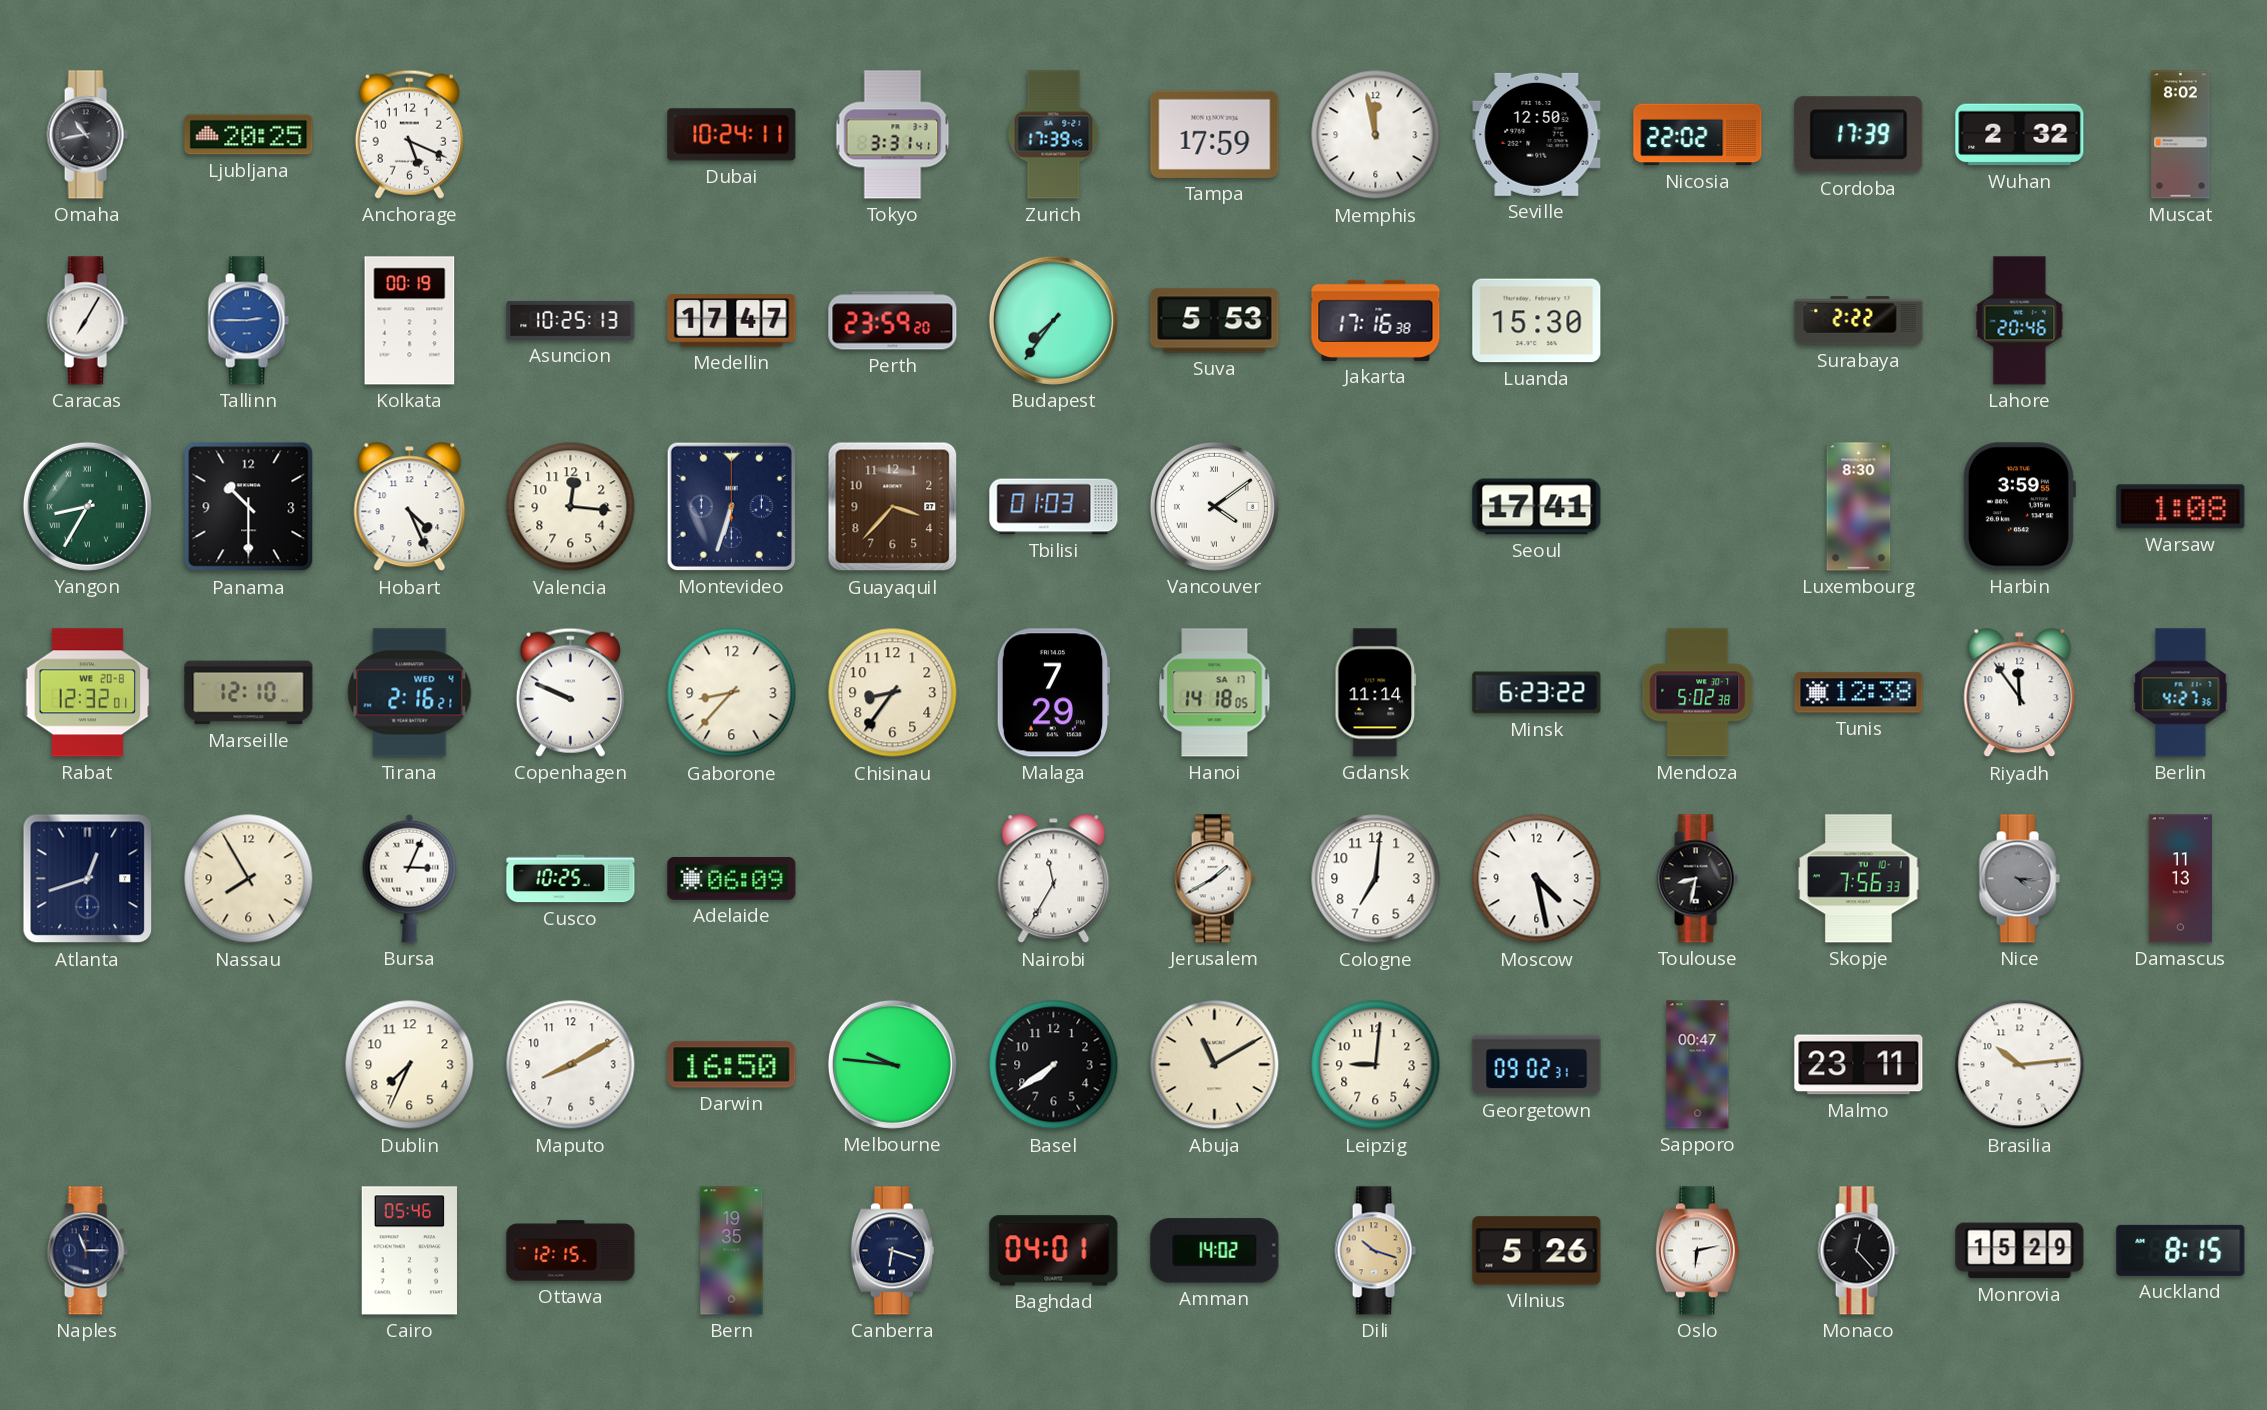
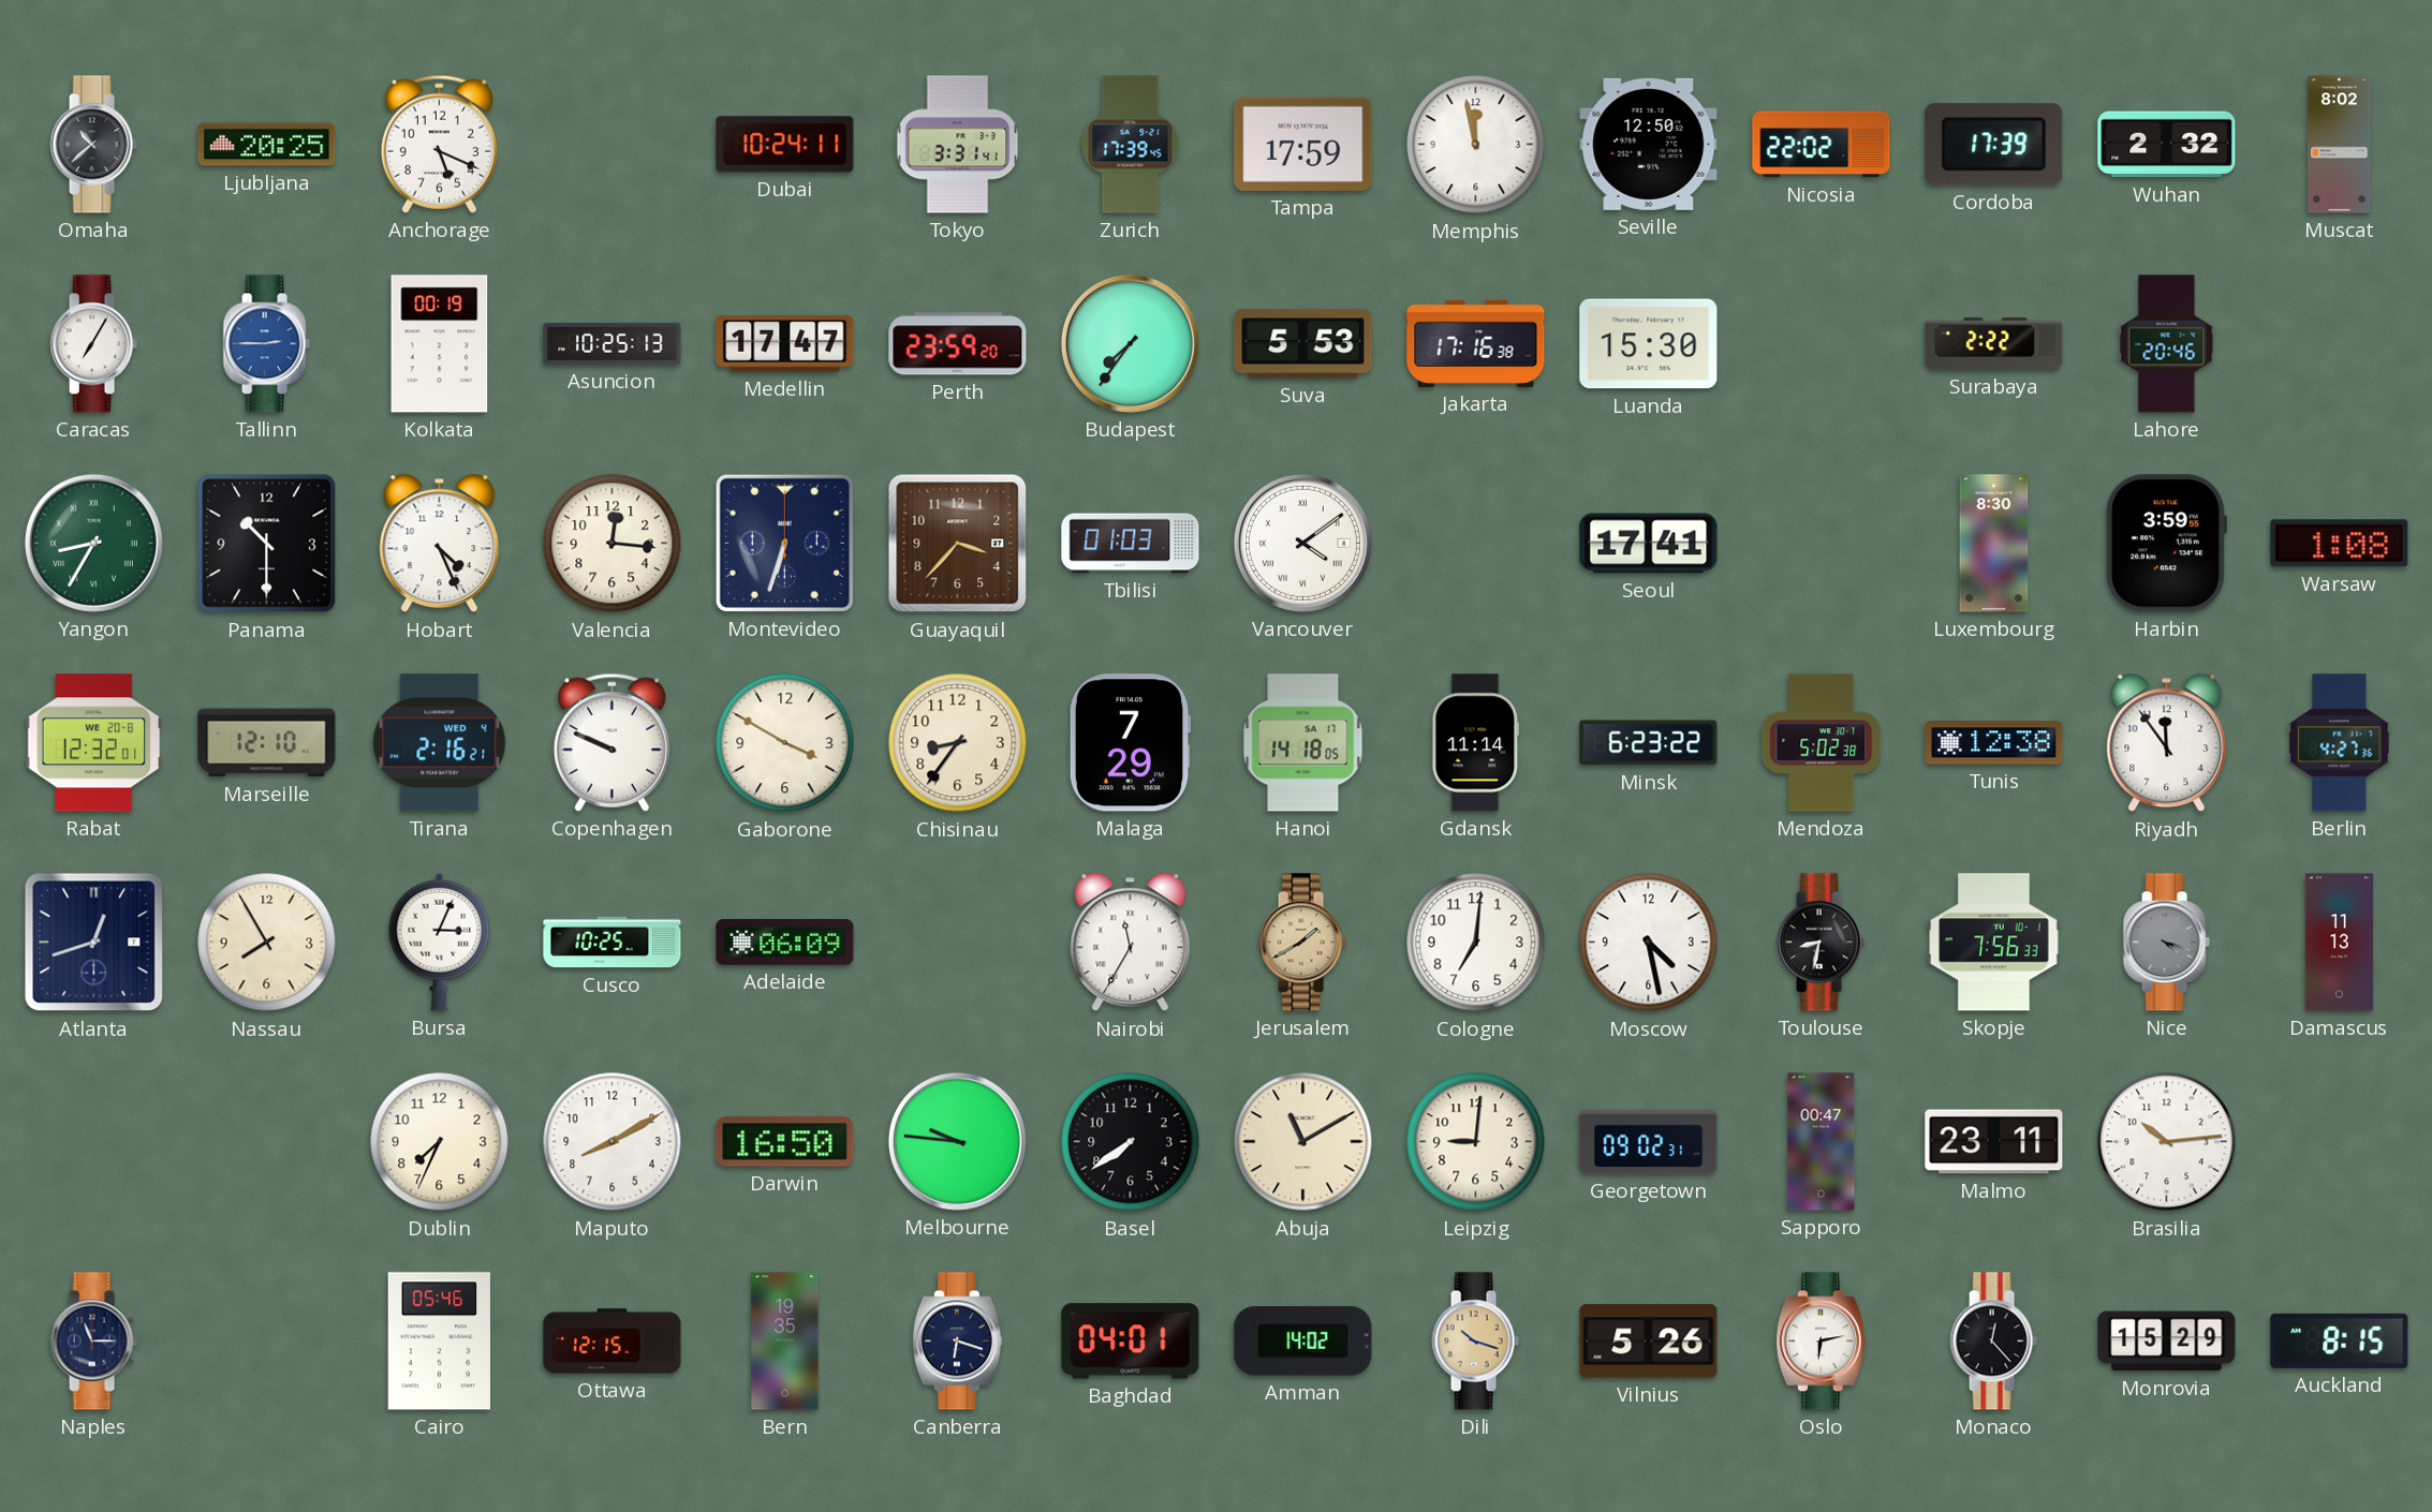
Omaha: 10:43 -> 10:38
Gaborone: 8:37 -> 3:50
Jerusalem dial: white -> champagne
Nice: 4:16 -> 4:18
